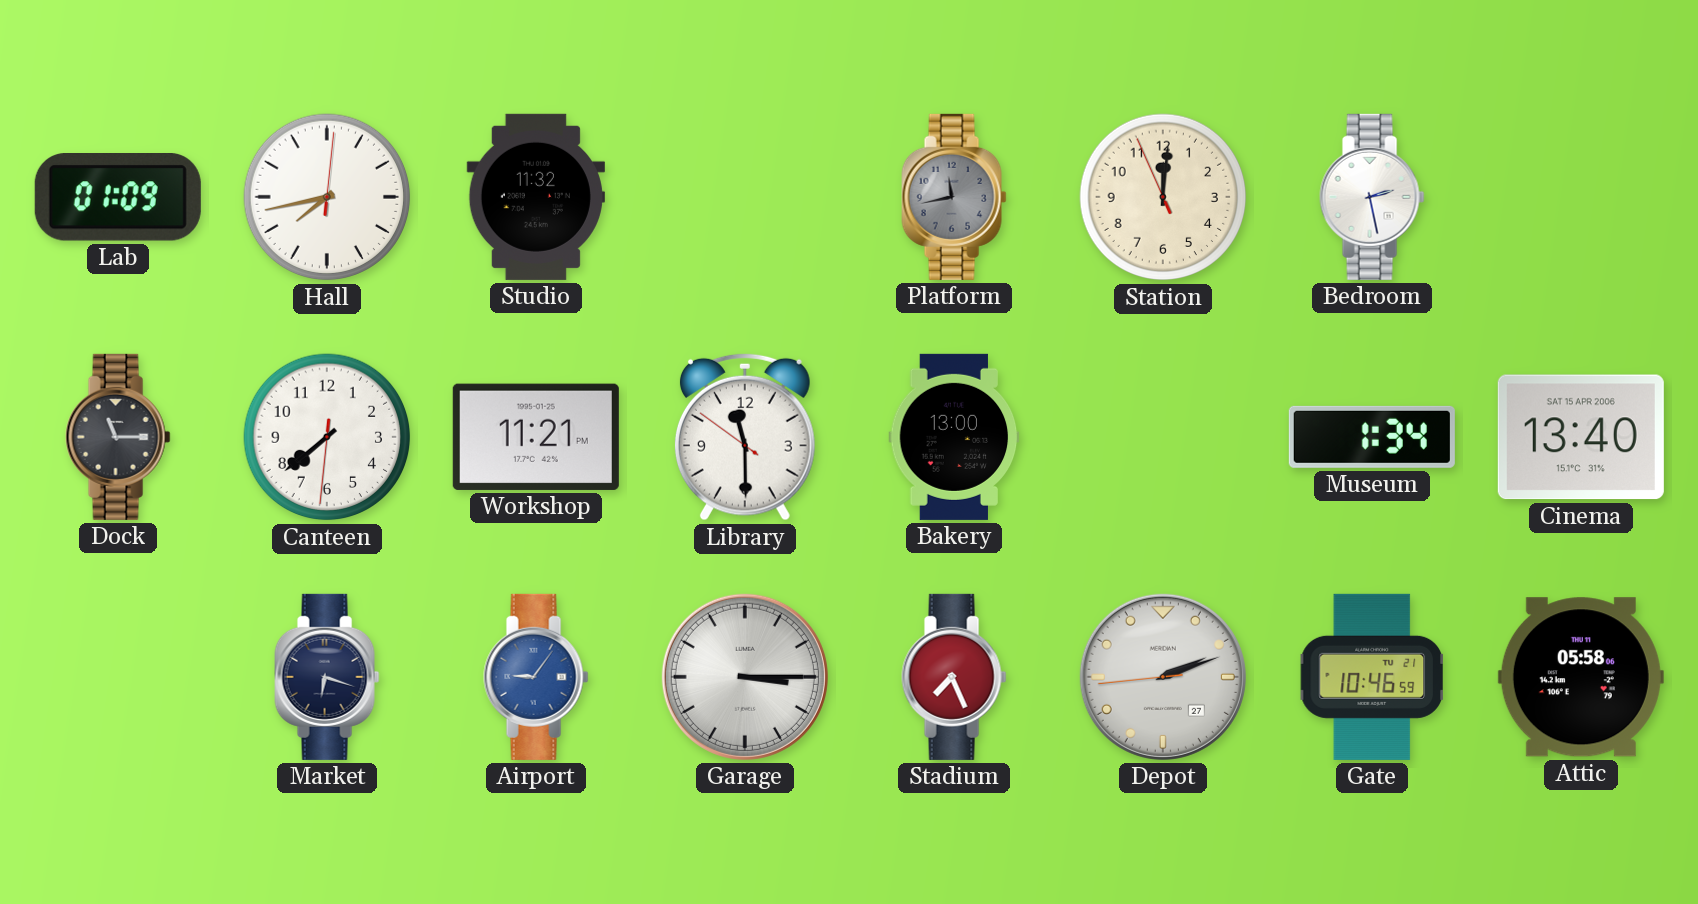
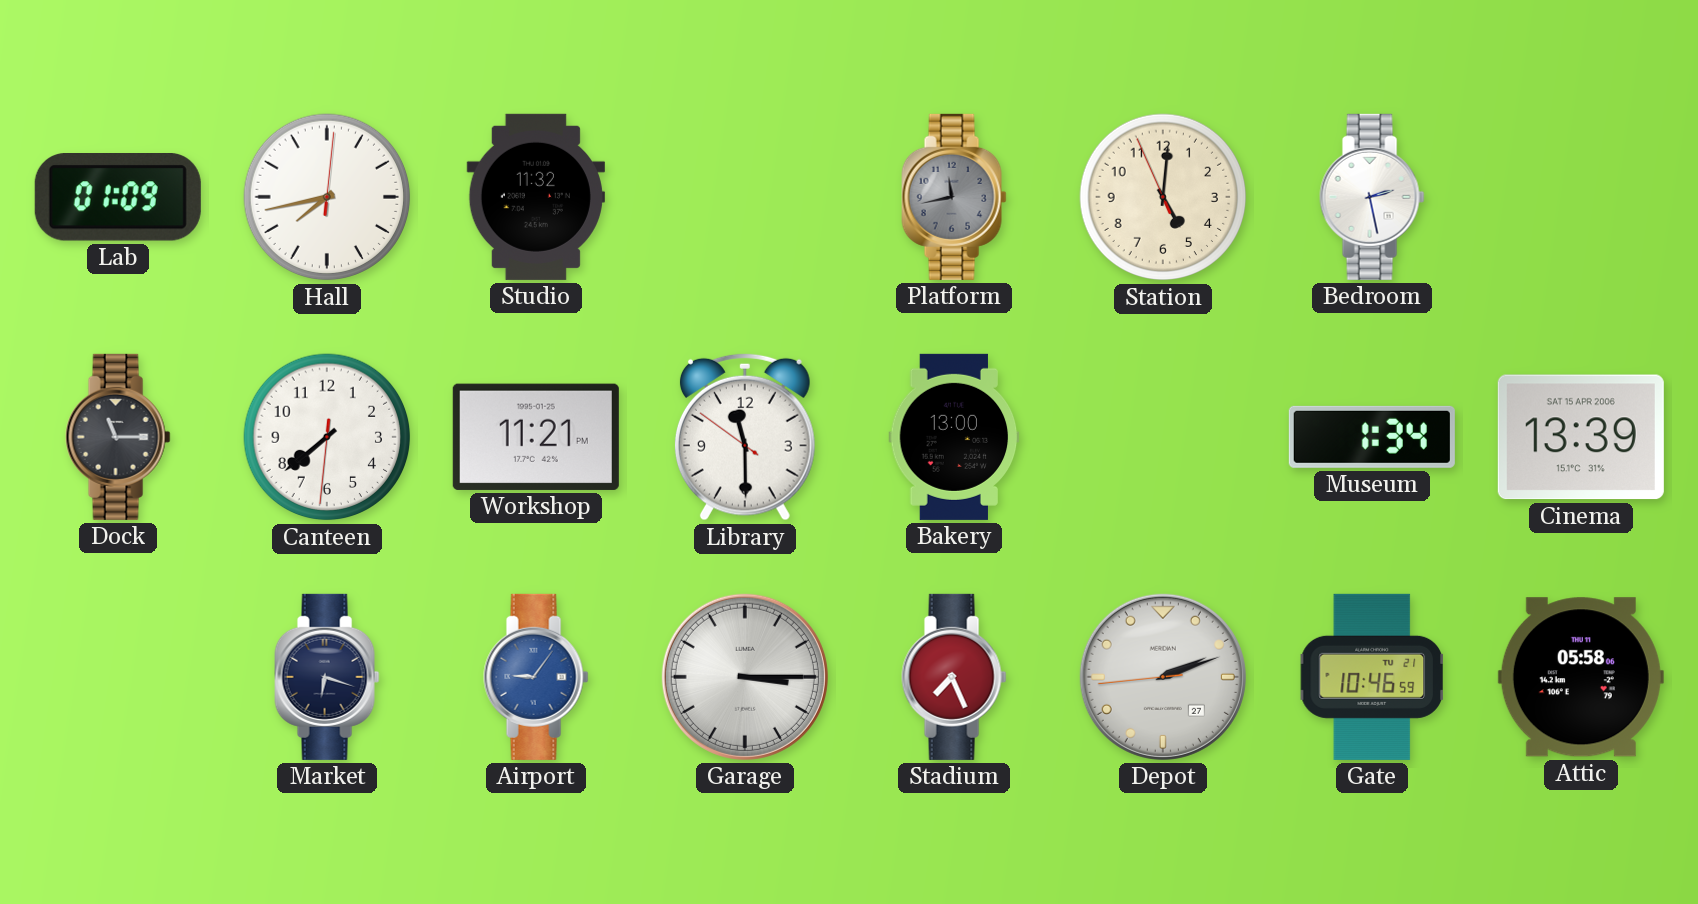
Station: 12:00 -> 5:00
Cinema: 13:40 -> 13:39
